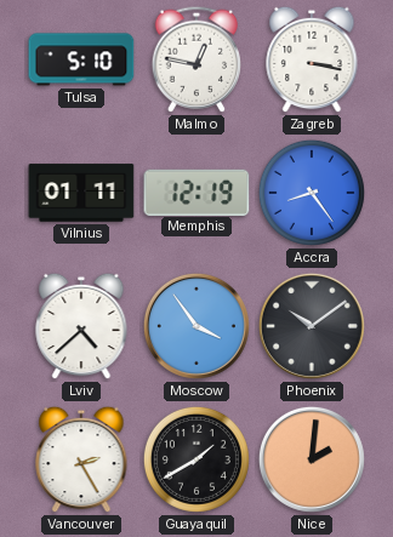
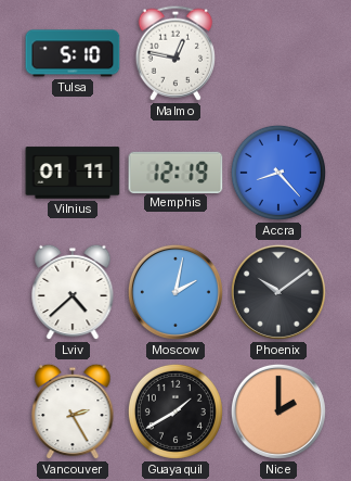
Zagreb: 3:17 -> none
Accra: 8:24 -> 8:23
Moscow: 3:54 -> 2:02
Nice: 2:01 -> 2:00
